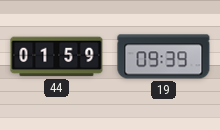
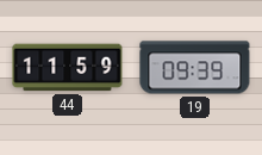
44: 01:59 -> 11:59
